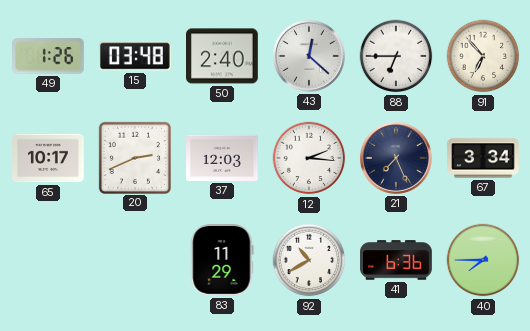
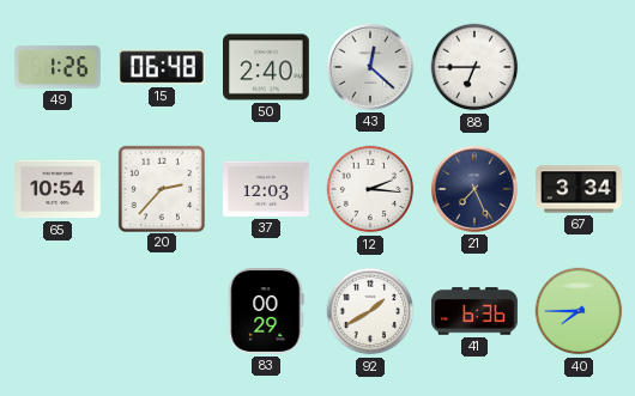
15: 03:48 -> 06:48
91: 6:53 -> none
65: 10:17 -> 10:54
20: 2:41 -> 2:37
83: 11:29 -> 00:29
92: 10:40 -> 1:40
